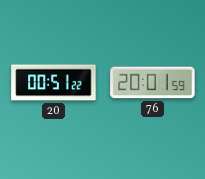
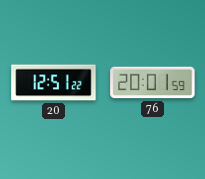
20: 00:51 -> 12:51
